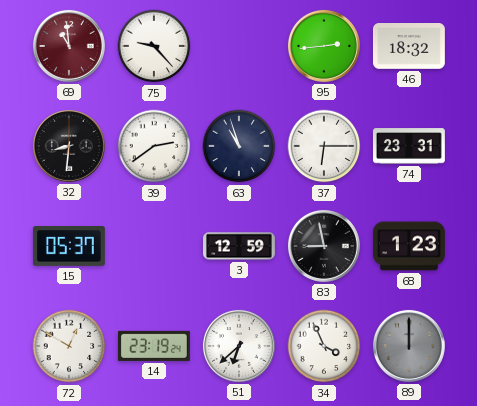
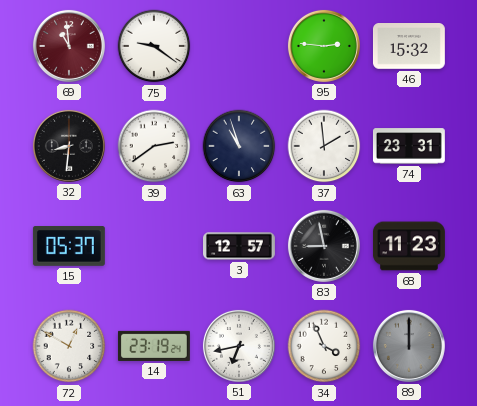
75: 9:23 -> 9:21
95: 2:44 -> 2:46
46: 18:32 -> 15:32
37: 6:15 -> 1:59
3: 12:59 -> 12:57
68: 1:23 -> 11:23
51: 6:38 -> 6:43
